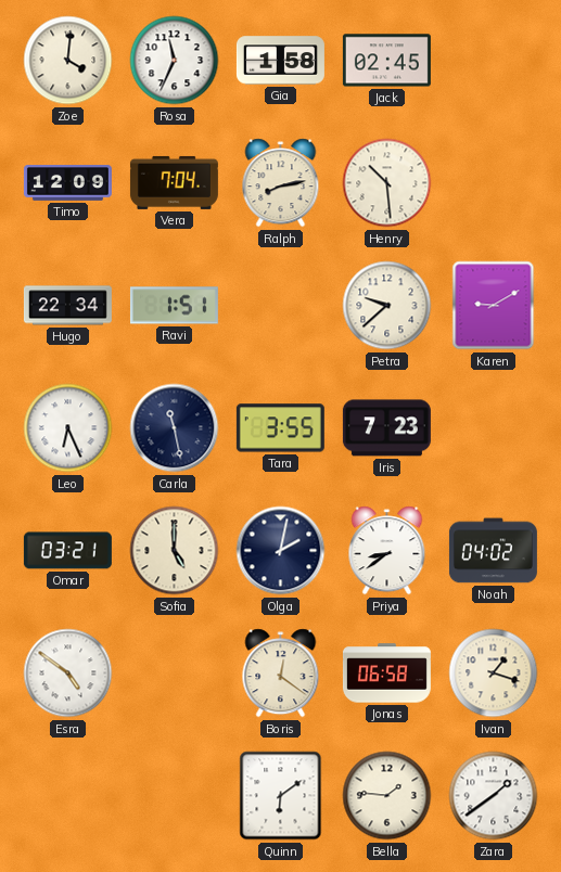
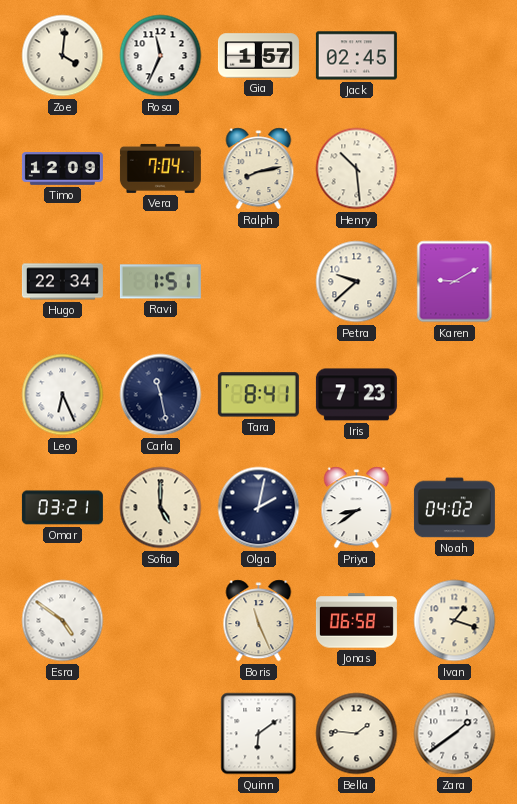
Gia: 1:58 -> 1:57
Tara: 3:55 -> 8:41
Boris: 12:21 -> 11:26
